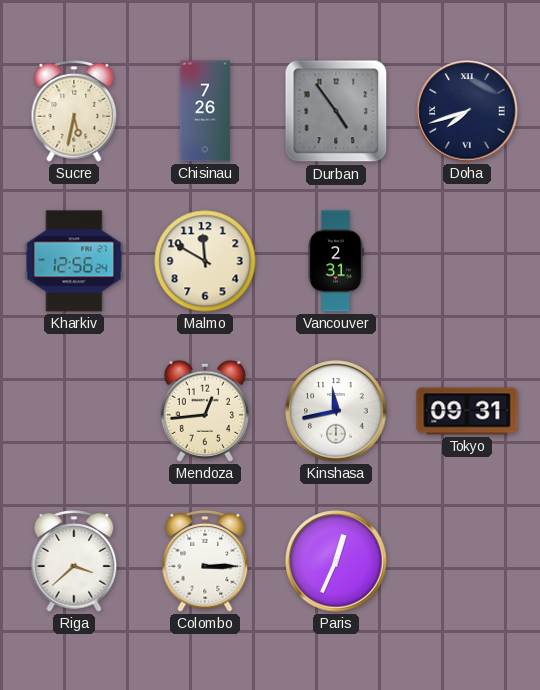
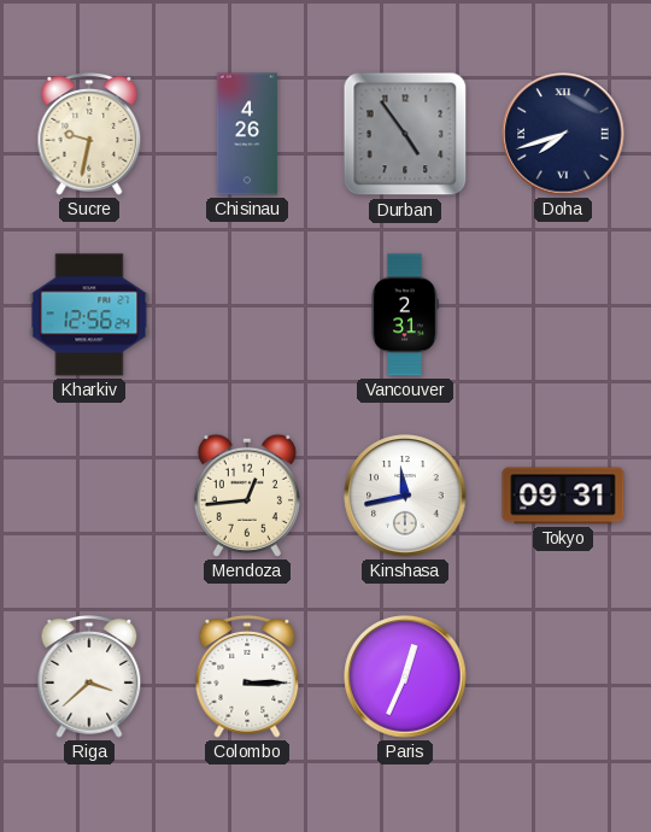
Sucre: 5:32 -> 9:32
Chisinau: 7:26 -> 4:26
Malmo: 11:50 -> none
